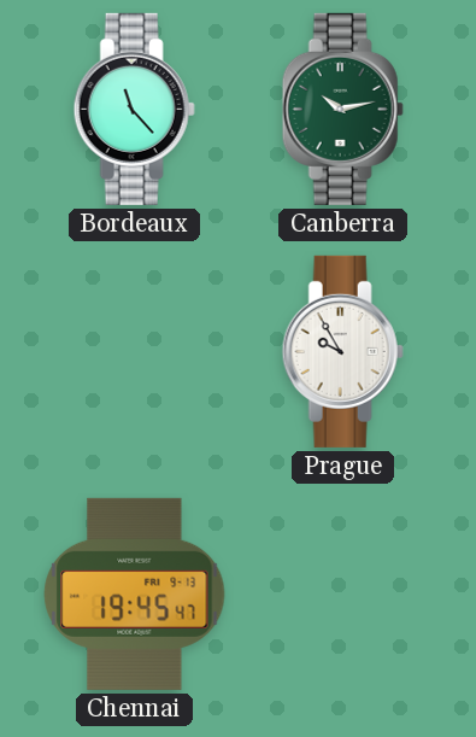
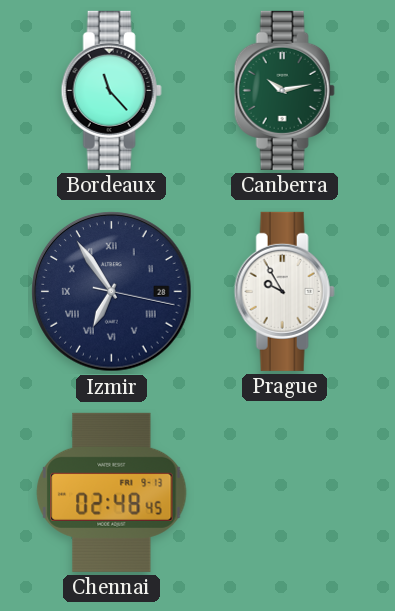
Izmir: none -> 6:54
Chennai: 19:45 -> 02:48
